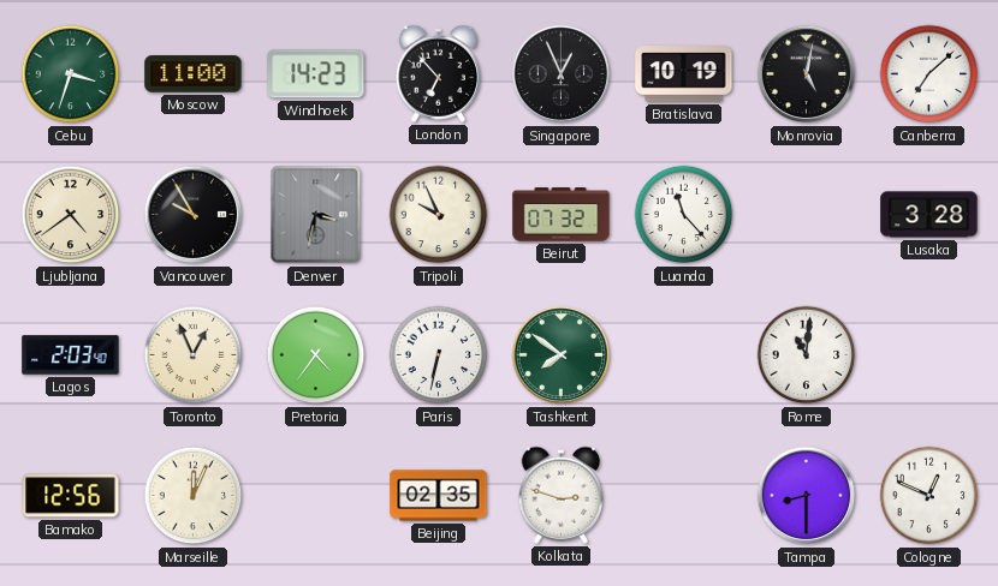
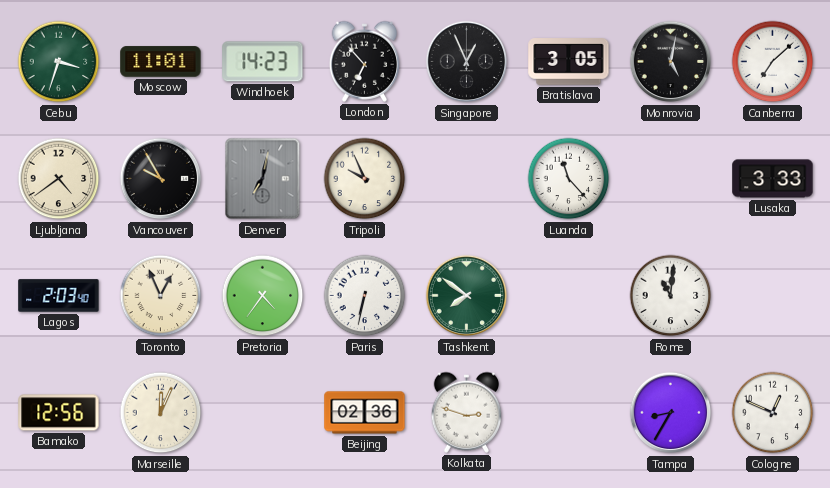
Moscow: 11:00 -> 11:01
Bratislava: 10:19 -> 3:05
Denver: 3:32 -> 7:02
Beirut: 07:32 -> none
Lusaka: 3:28 -> 3:33
Beijing: 02:35 -> 02:36
Tampa: 8:30 -> 8:35
